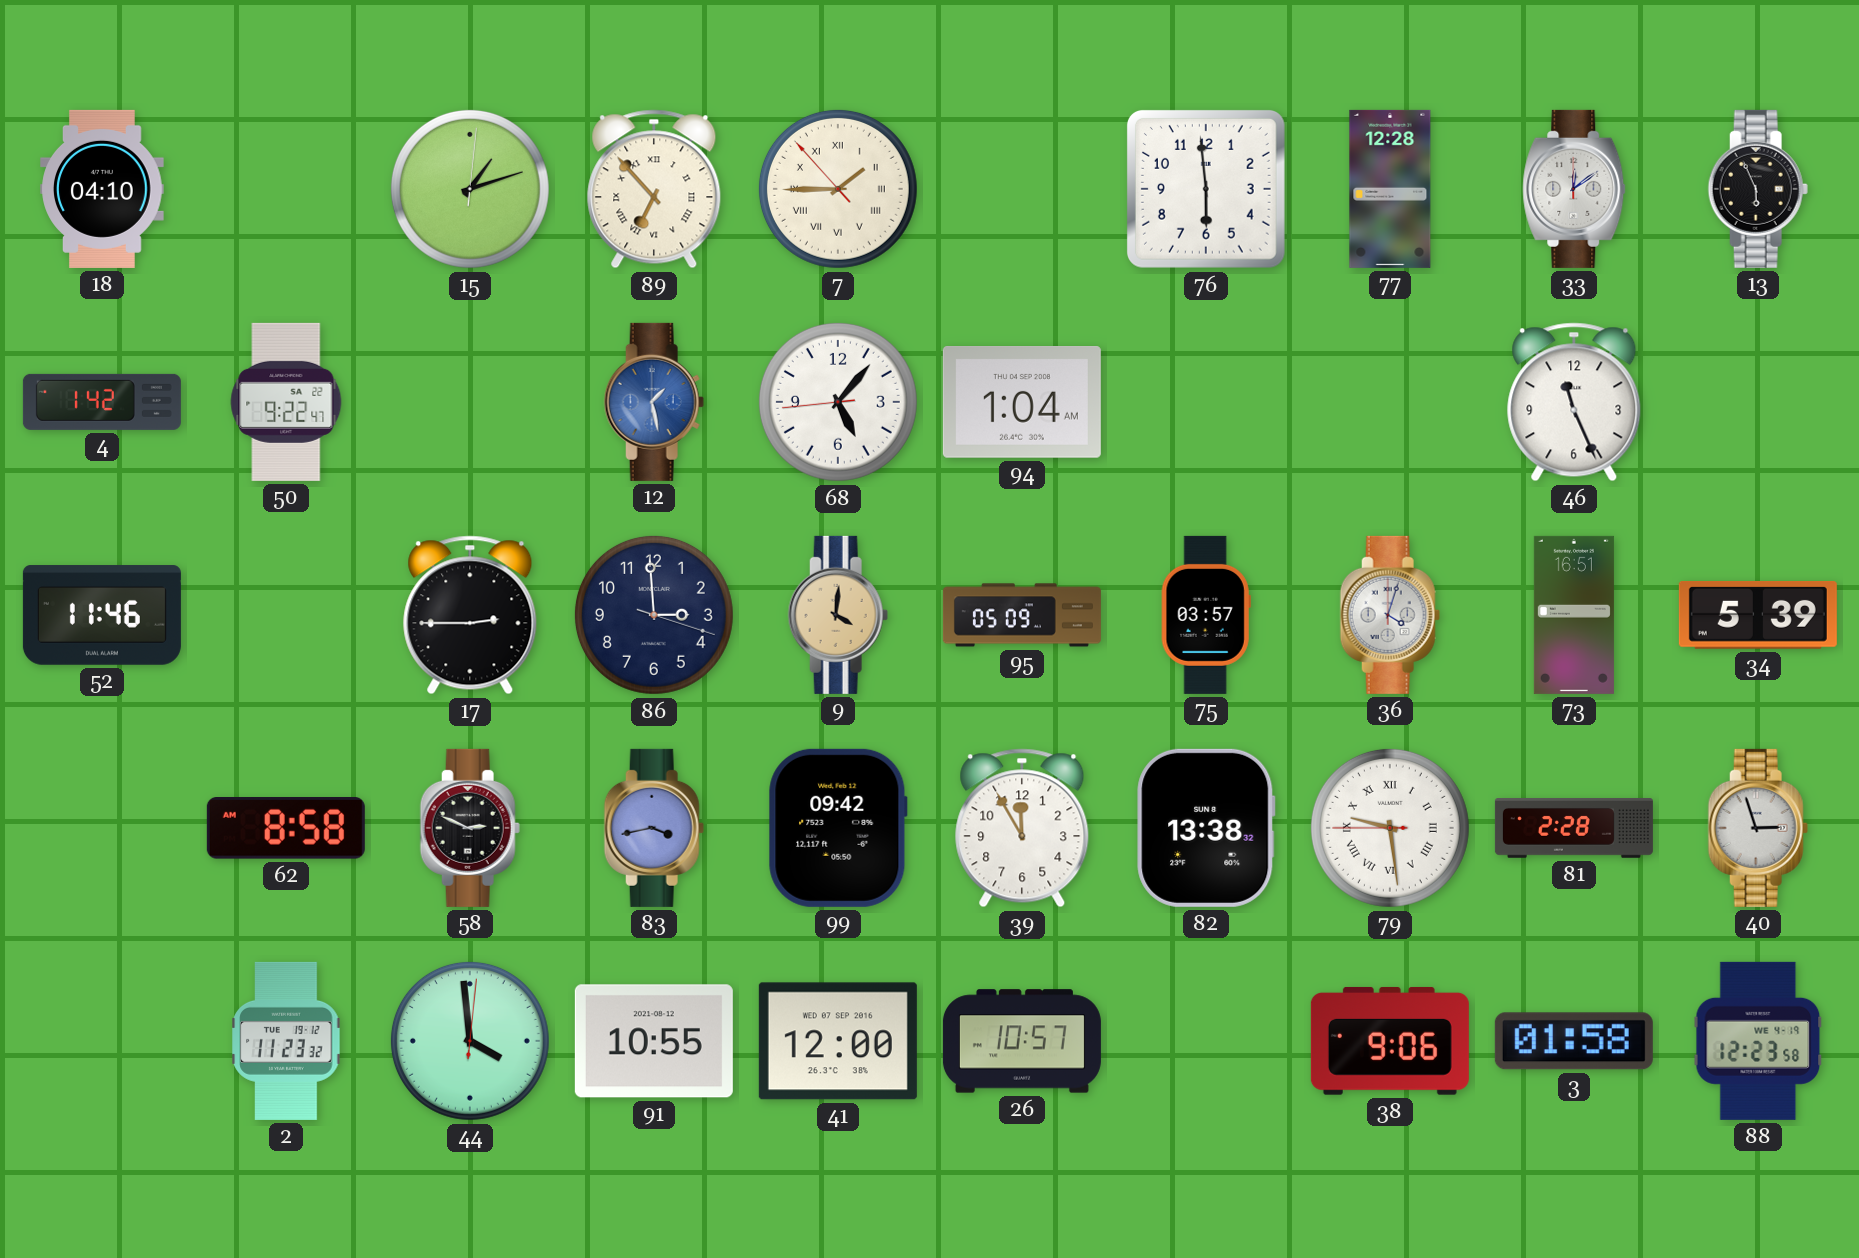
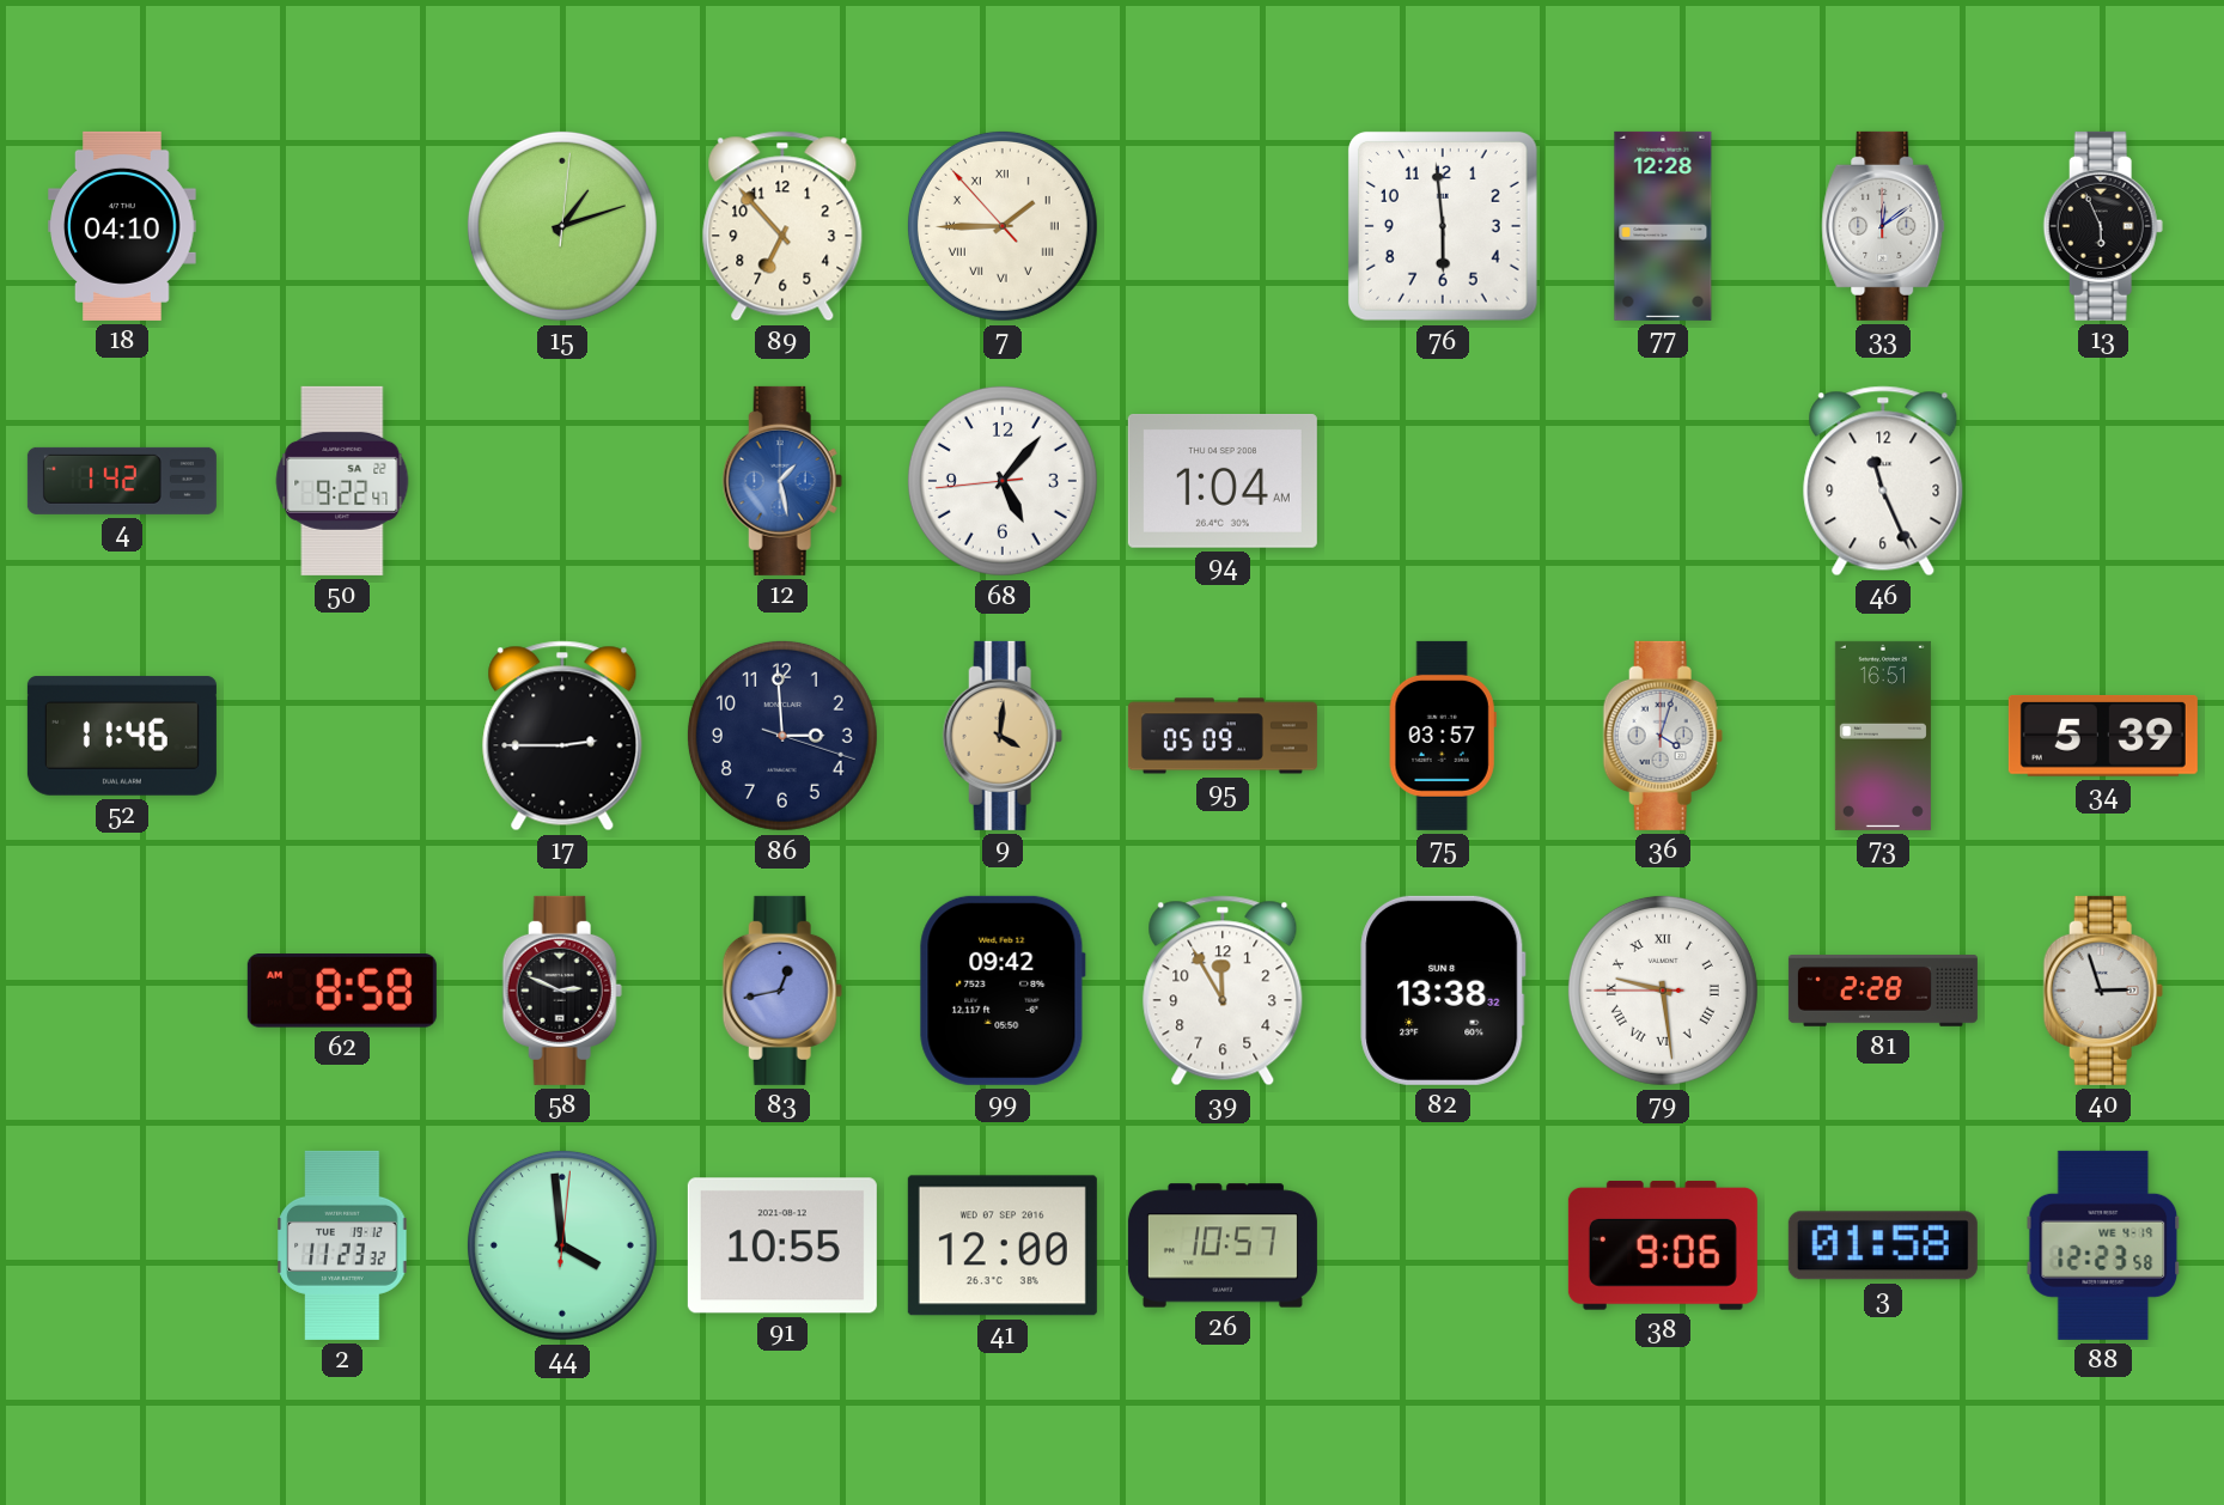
89 numerals: Roman -> Arabic
83: 3:43 -> 12:43
